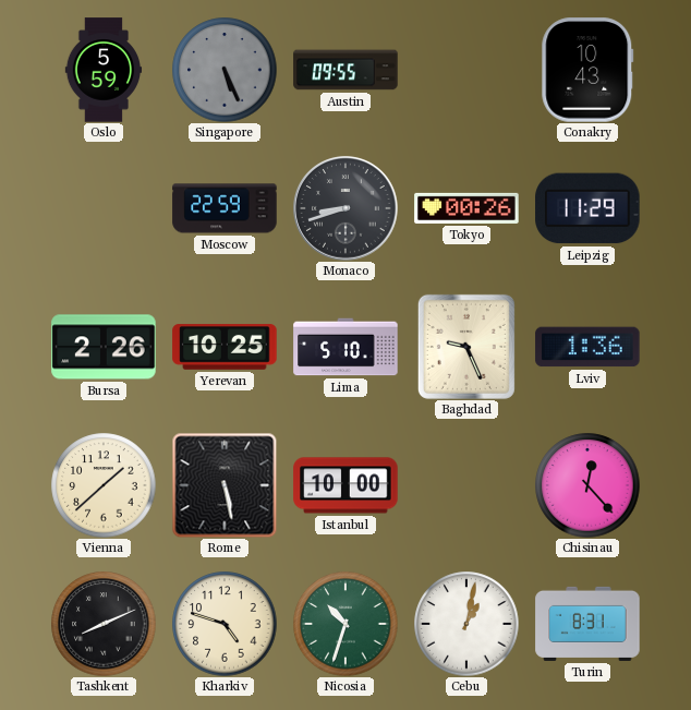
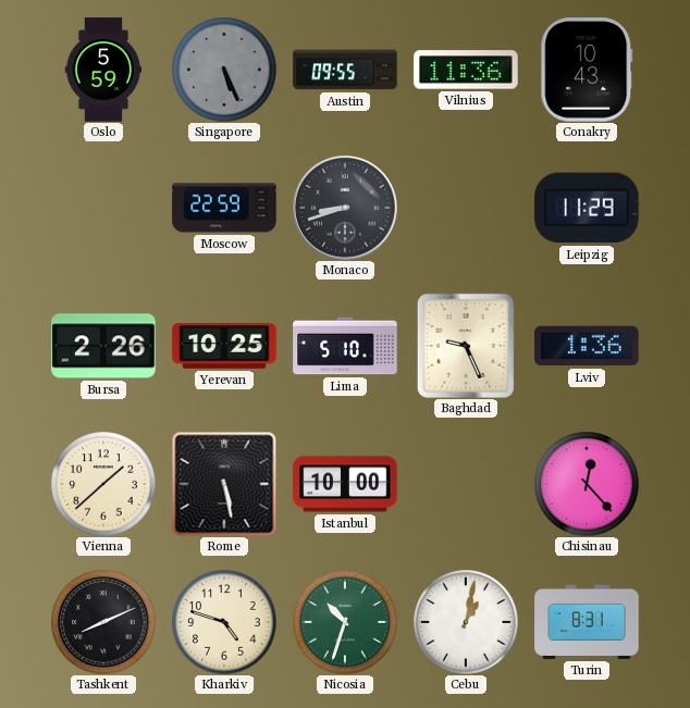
Vilnius: none -> 11:36
Tokyo: 00:26 -> none
